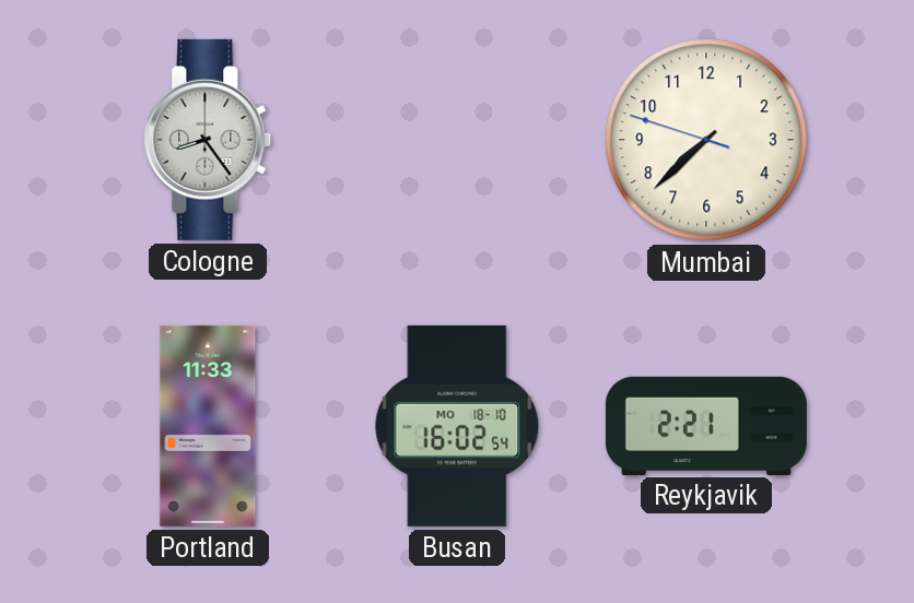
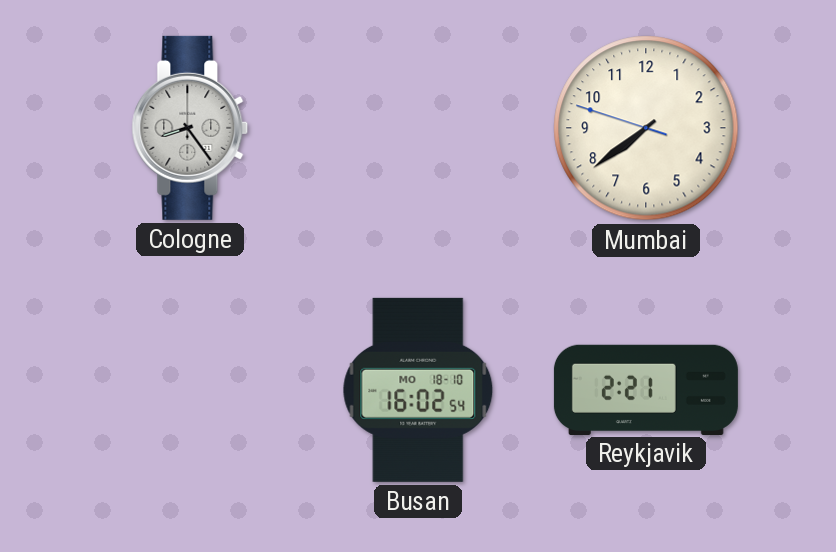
Mumbai: 7:37 -> 7:38
Portland: 11:33 -> none
